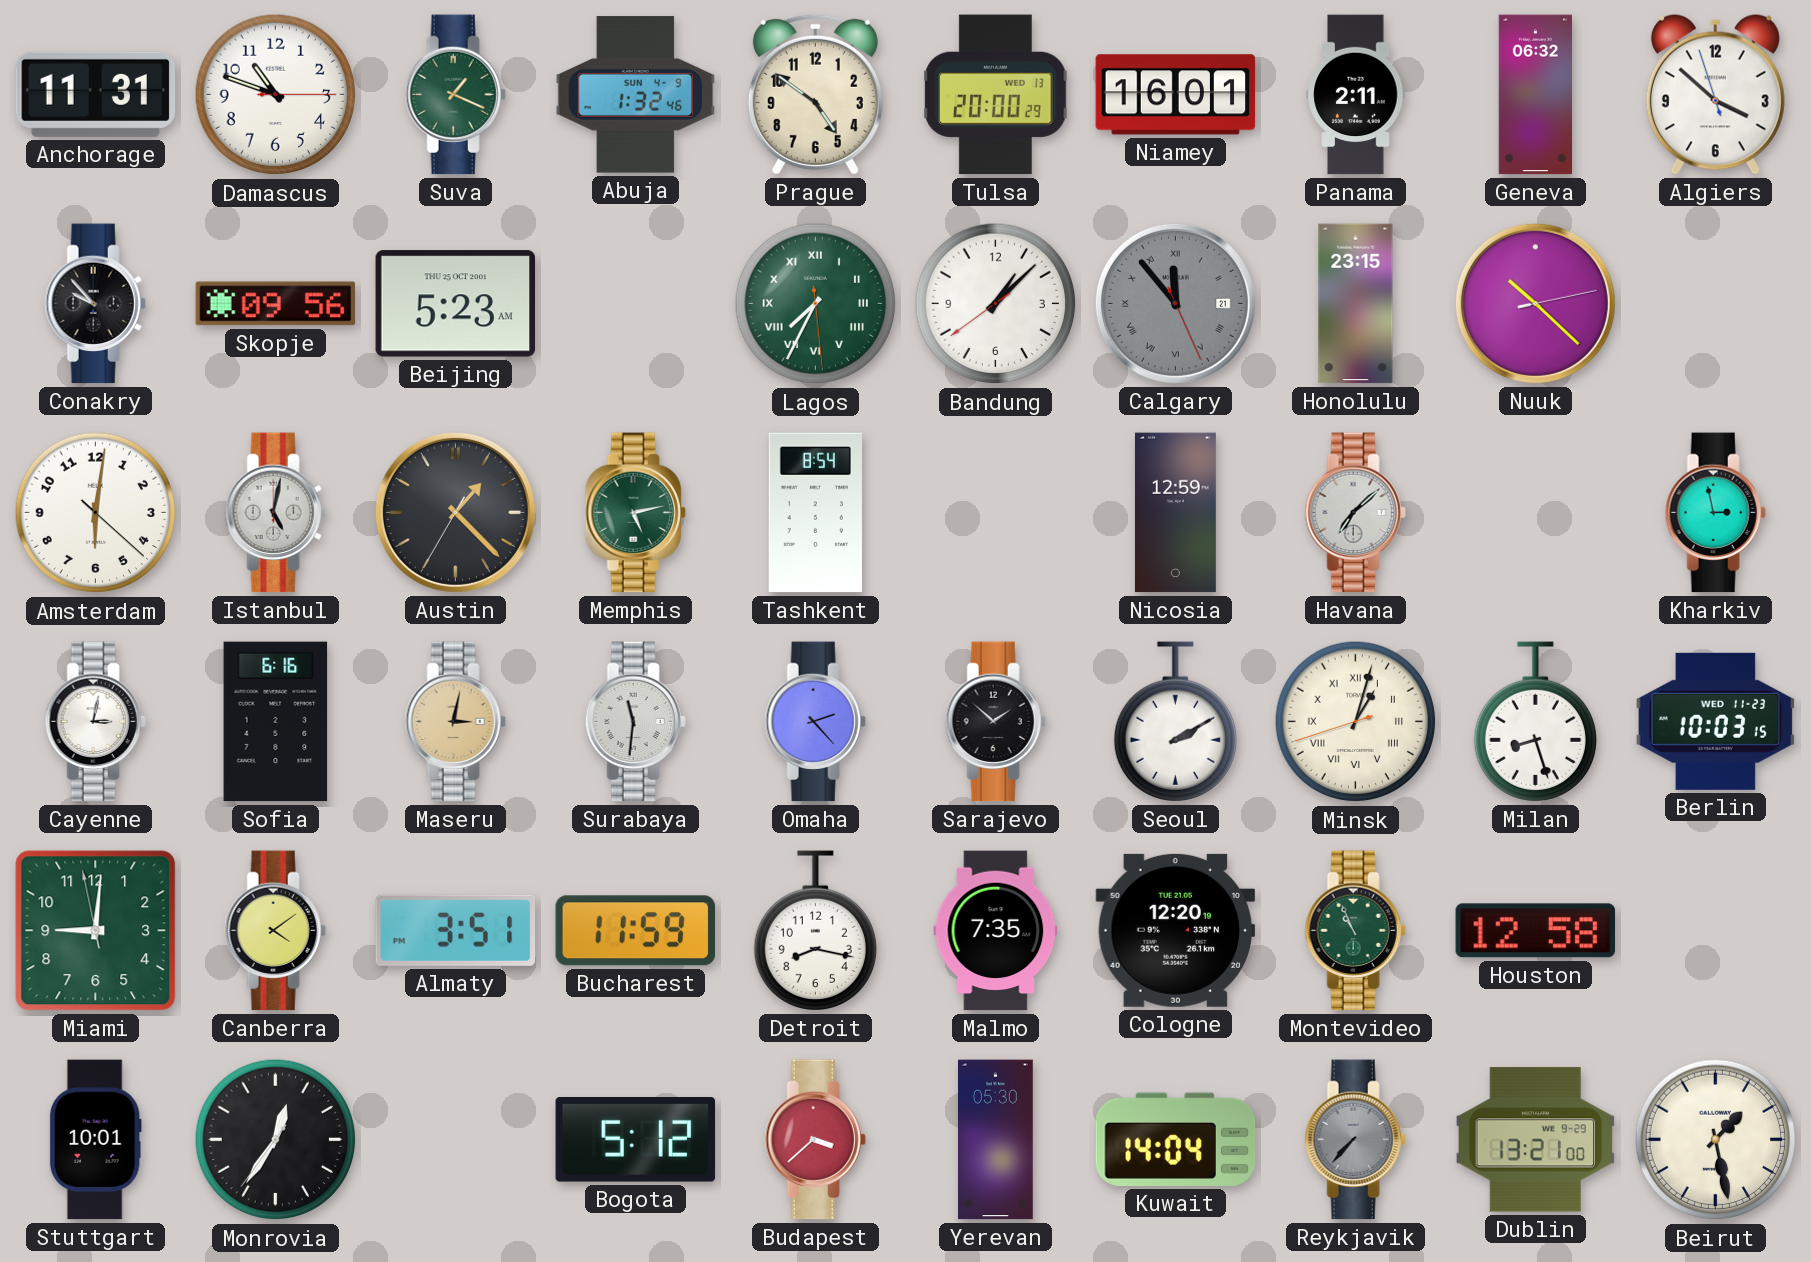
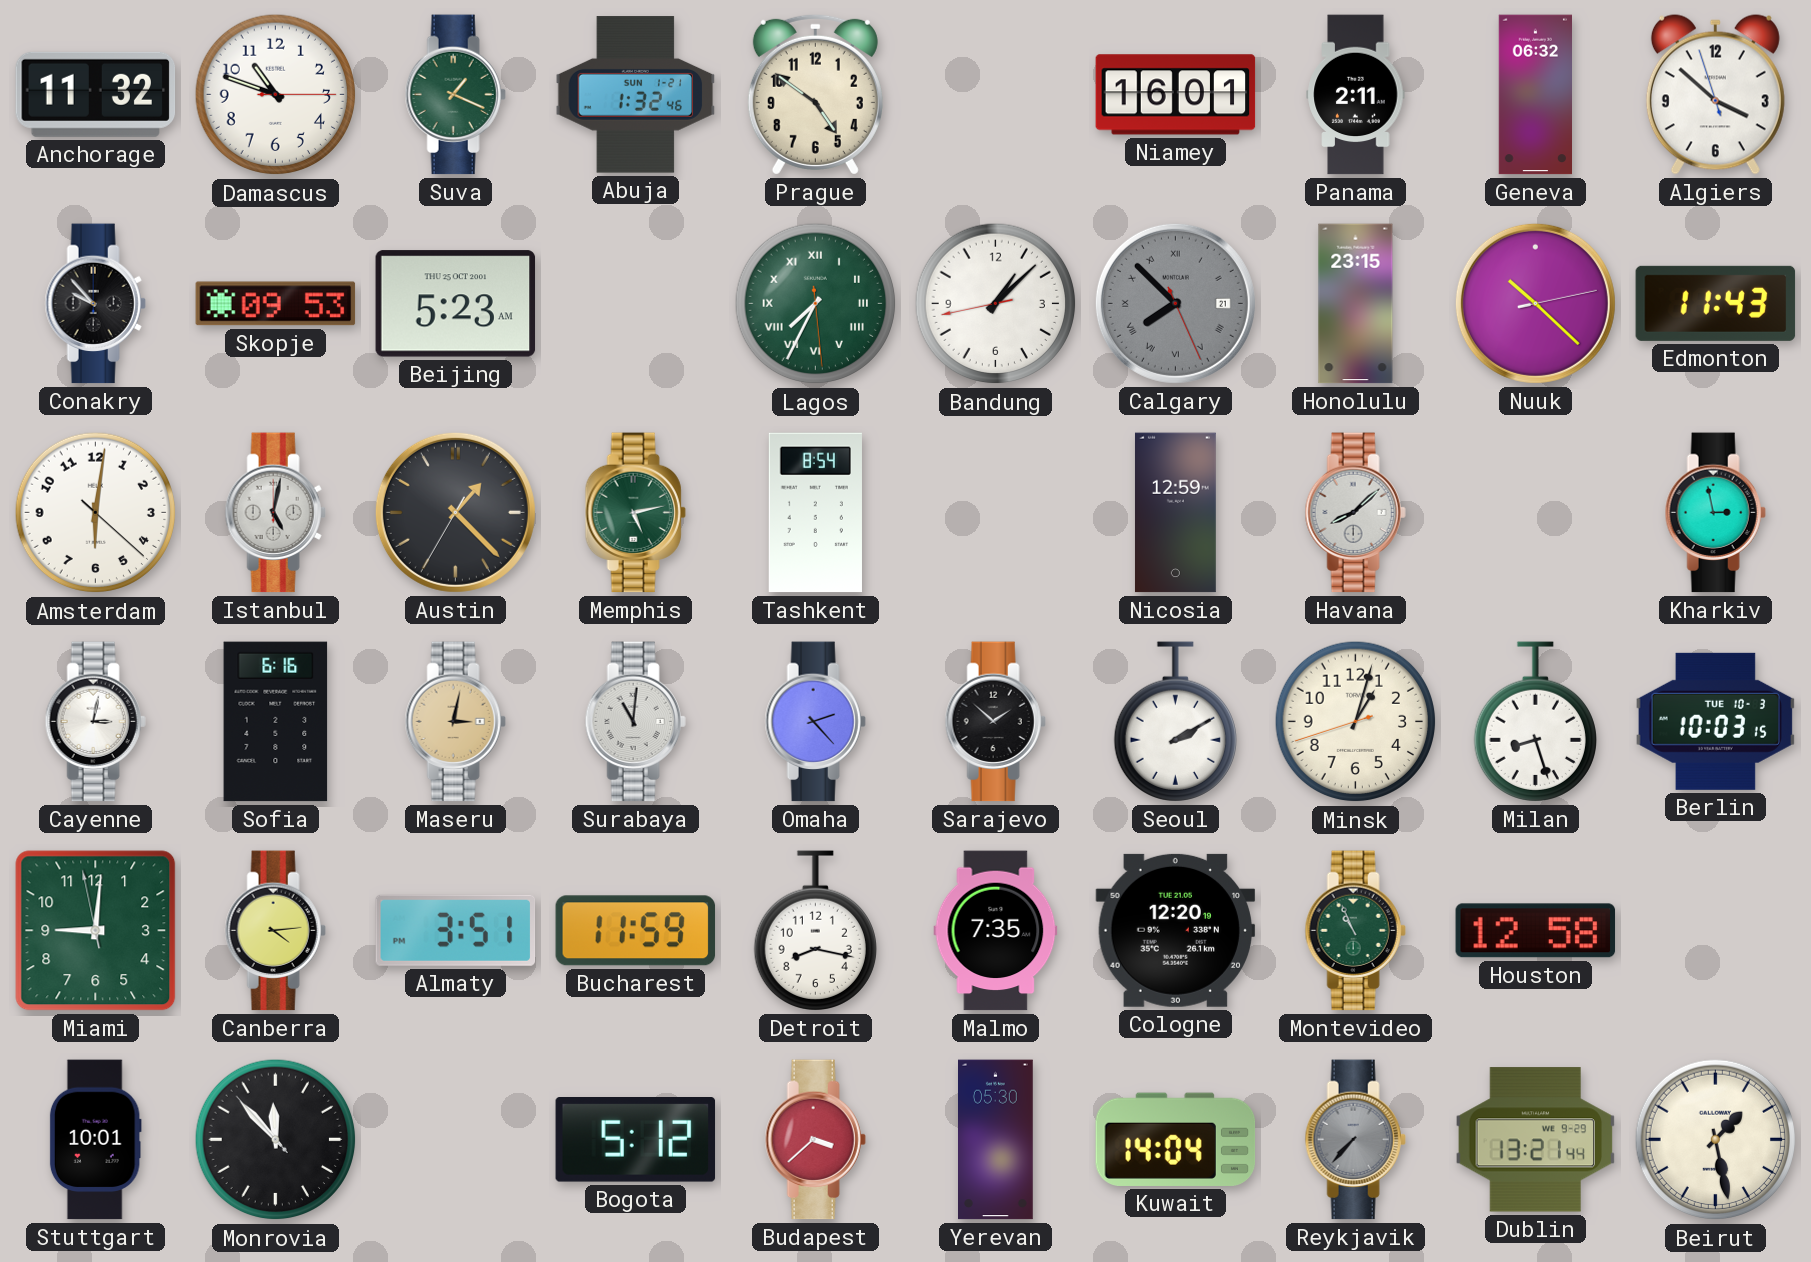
Anchorage: 11:31 -> 11:32
Abuja date: SUN 4-9 -> SUN 1-21
Tulsa: 20:00 -> none
Skopje: 09:56 -> 09:53
Bandung: 1:07:39 -> 1:07:43
Calgary: 11:53 -> 7:52
Edmonton: none -> 11:43
Havana: 7:08 -> 8:08
Surabaya: 11:31 -> 11:01
Minsk numerals: Roman -> Arabic
Berlin date: WED 11-23 -> TUE 10-3
Canberra: 4:09 -> 4:14
Monrovia: 12:35 -> 11:52
Dublin: 13:21:00 -> 13:21:44
